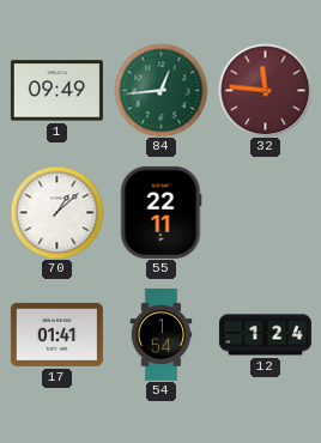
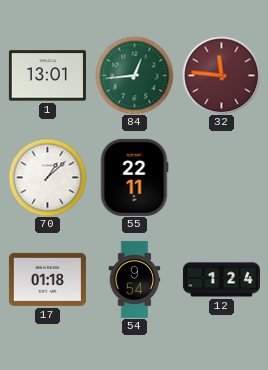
1: 09:49 -> 13:01
17: 01:41 -> 01:18
54: 1:54 -> 9:54
